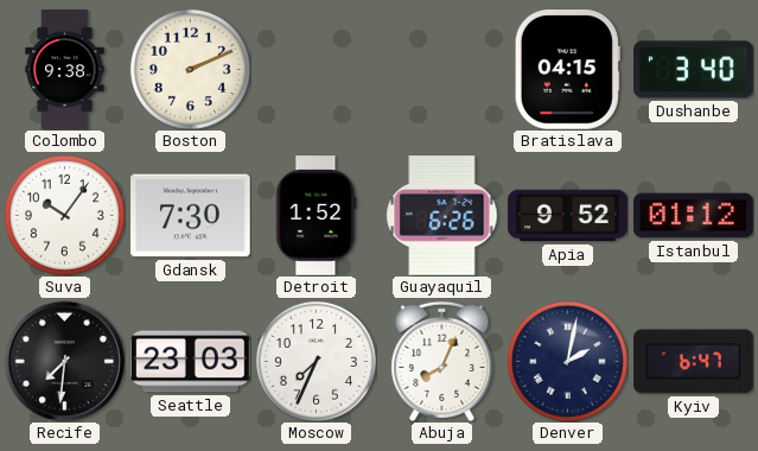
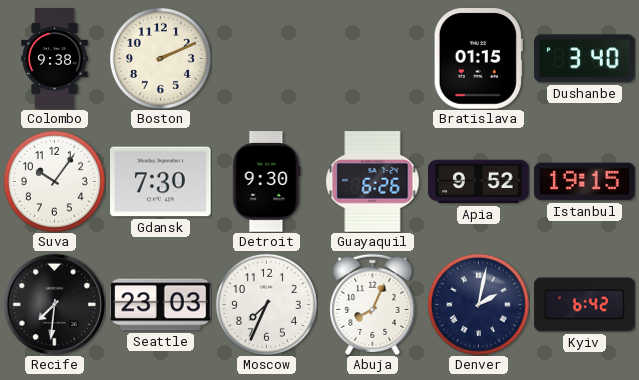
Bratislava: 04:15 -> 01:15
Detroit: 1:52 -> 9:30
Istanbul: 01:12 -> 19:15
Kyiv: 6:47 -> 6:42
